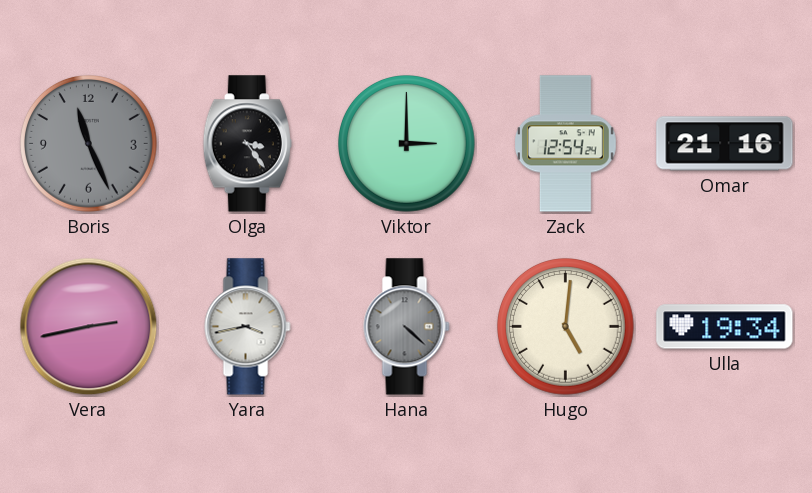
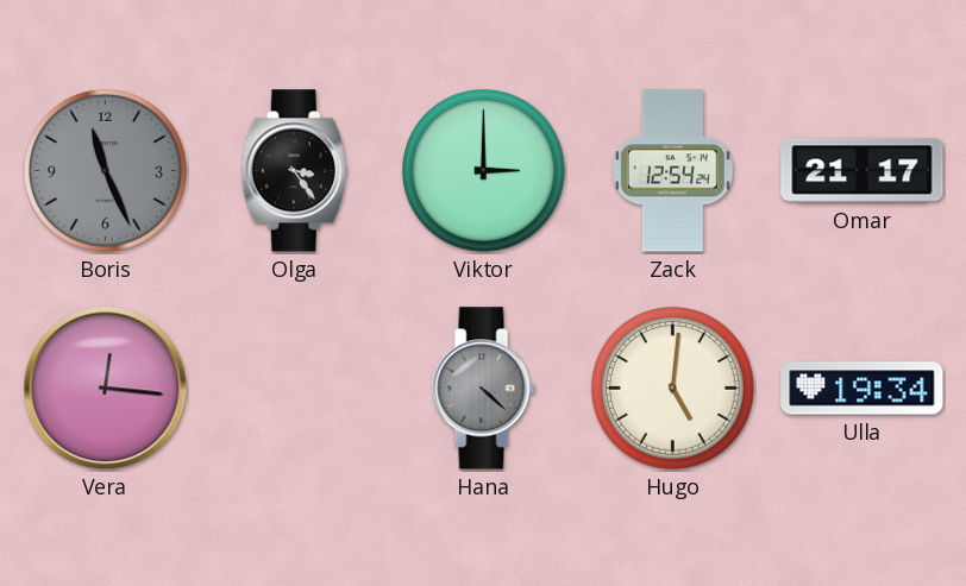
Omar: 21:16 -> 21:17
Vera: 2:43 -> 12:16
Yara: 3:43 -> none
